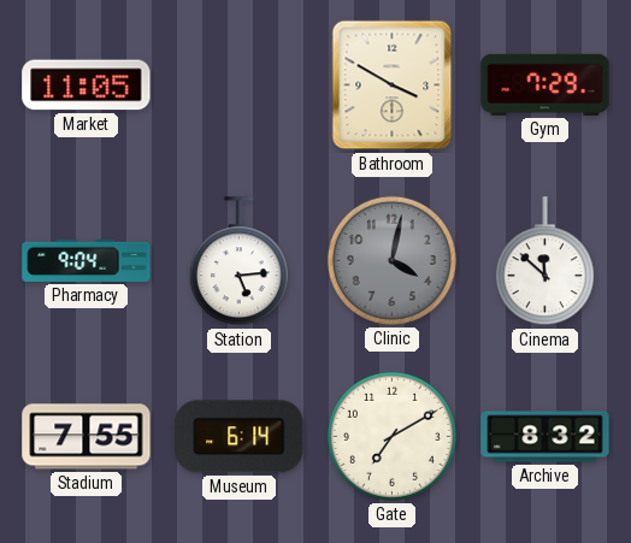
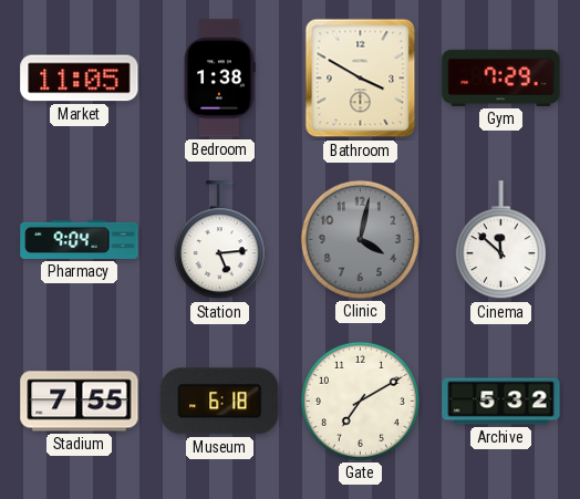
Bedroom: none -> 1:38
Museum: 6:14 -> 6:18
Archive: 8:32 -> 5:32
